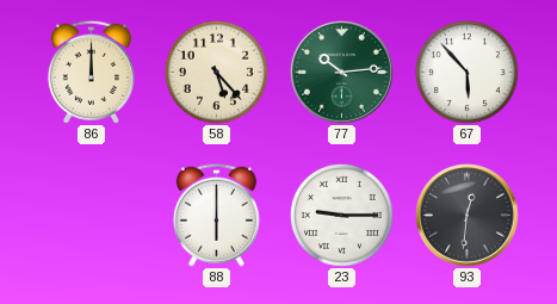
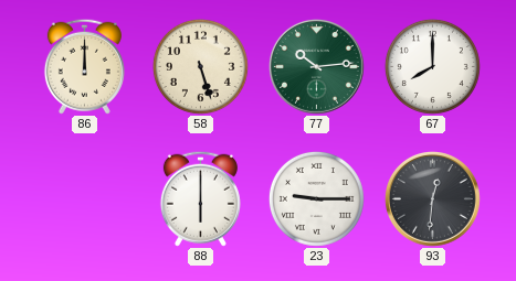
58: 5:23 -> 5:27
67: 5:53 -> 8:00
